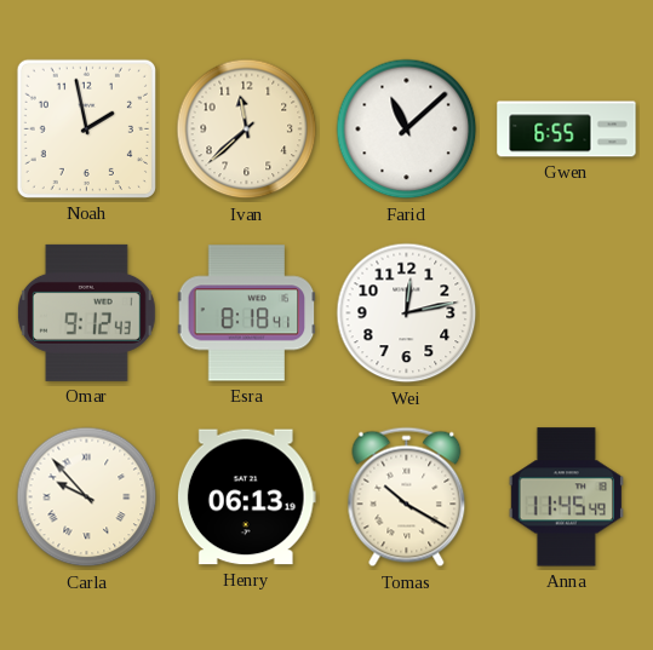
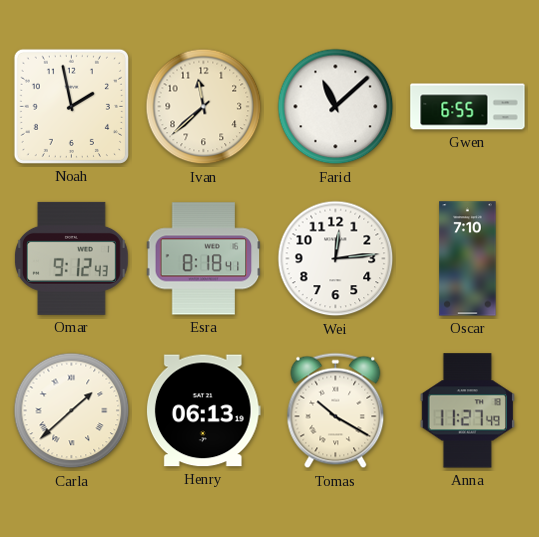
Wei: 12:13 -> 12:14
Oscar: none -> 7:10
Carla: 9:53 -> 1:38
Anna: 11:45 -> 11:27
